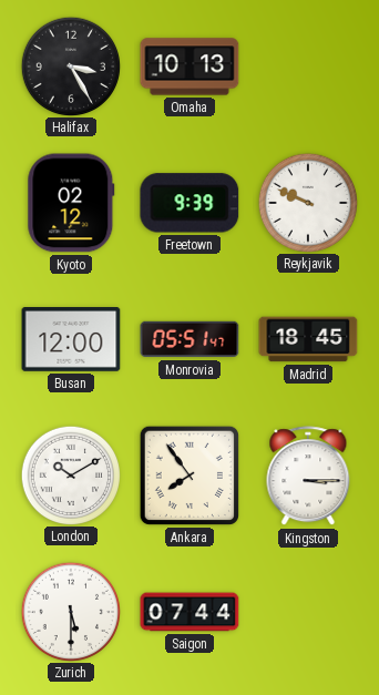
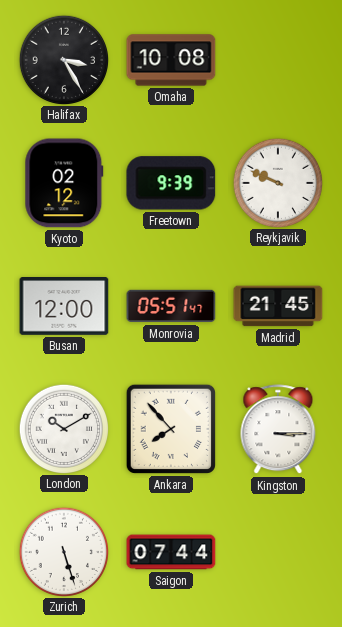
Omaha: 10:13 -> 10:08
Madrid: 18:45 -> 21:45
Ankara: 7:54 -> 7:53
Zurich: 5:30 -> 5:27
